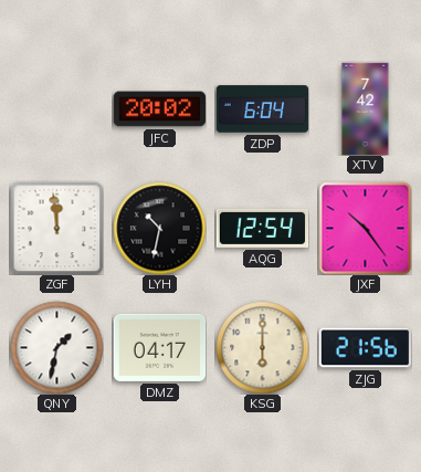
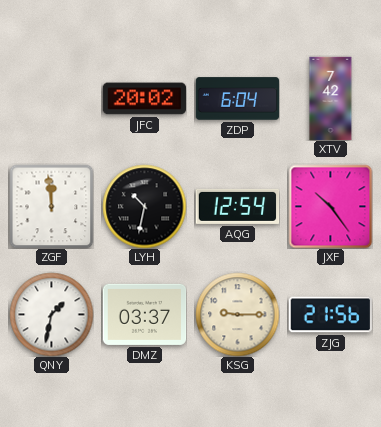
DMZ: 04:17 -> 03:37
KSG: 6:00 -> 9:15
